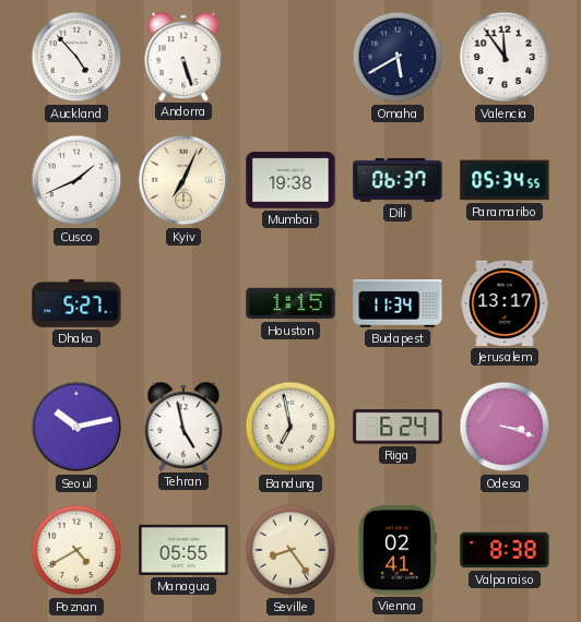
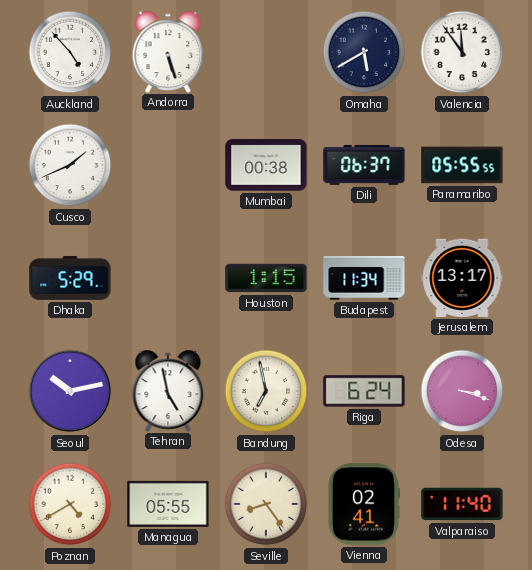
Kyiv: 7:04 -> none
Mumbai: 19:38 -> 00:38
Paramaribo: 05:34 -> 05:55
Dhaka: 5:27 -> 5:29
Valparaiso: 8:38 -> 11:40
